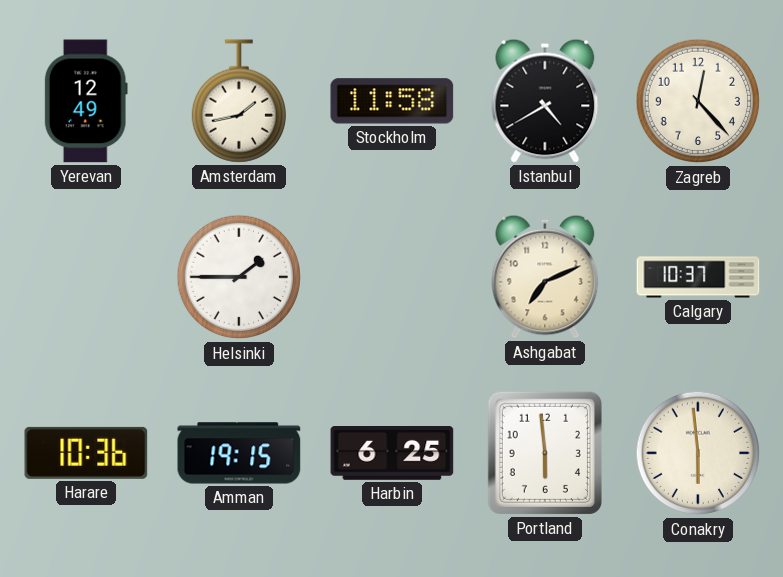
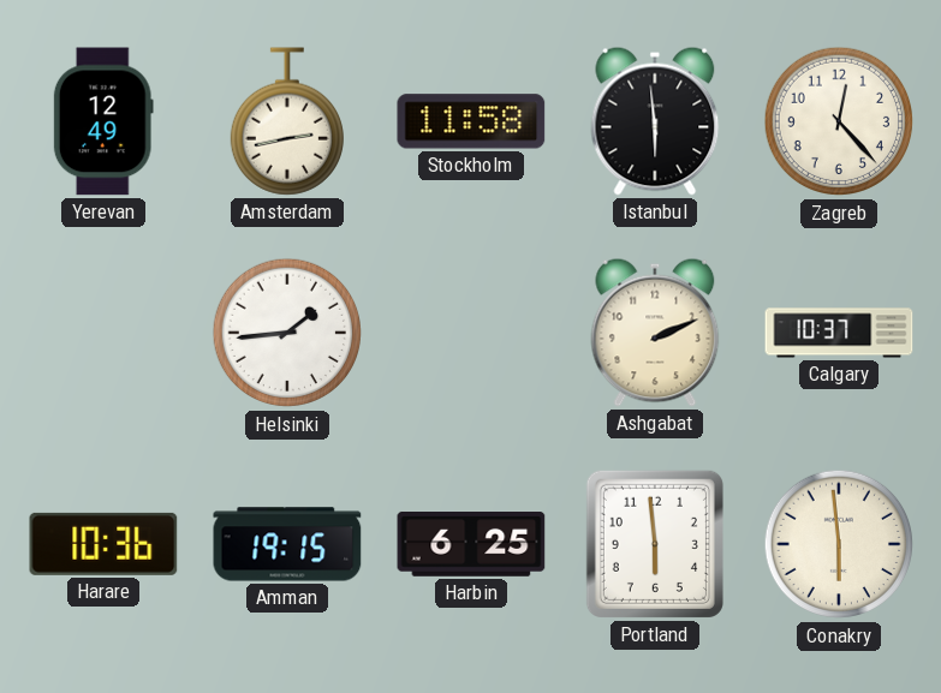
Amsterdam: 1:43 -> 2:43
Istanbul: 4:40 -> 5:59
Helsinki: 1:45 -> 1:44
Ashgabat: 7:11 -> 2:11
